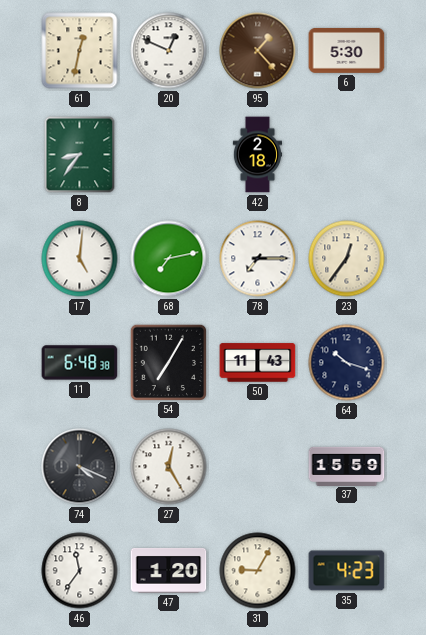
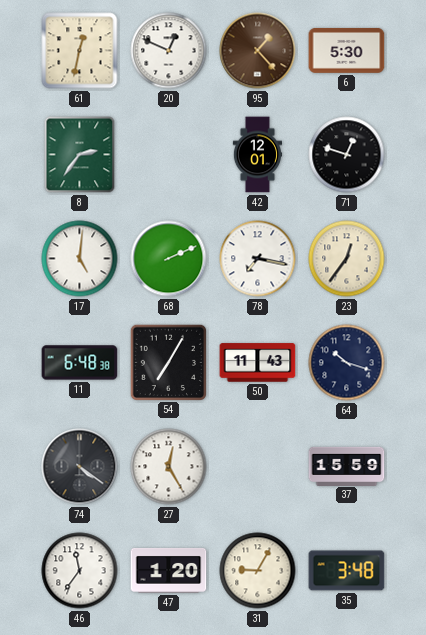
8: 8:36 -> 2:36
42: 2:18 -> 12:01
71: none -> 12:48
68: 7:13 -> 2:11
78: 7:15 -> 7:17
74: 4:19 -> 4:21
35: 4:23 -> 3:48
